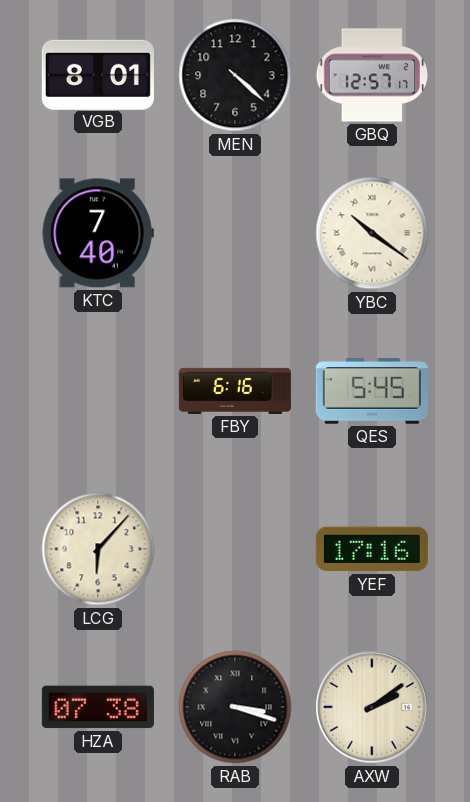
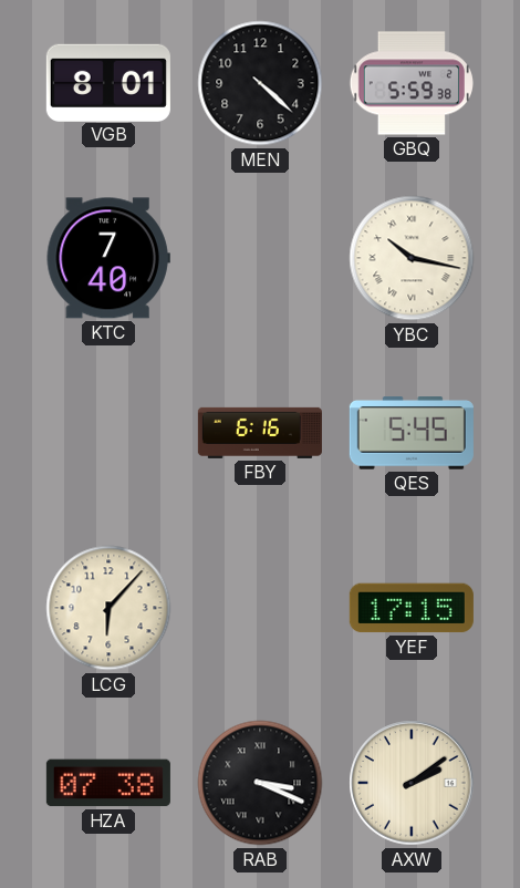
GBQ: 12:57 -> 5:59
YBC: 10:21 -> 10:17
YEF: 17:16 -> 17:15
RAB: 3:18 -> 3:19
